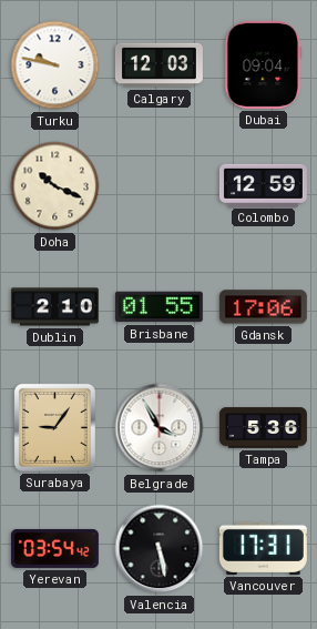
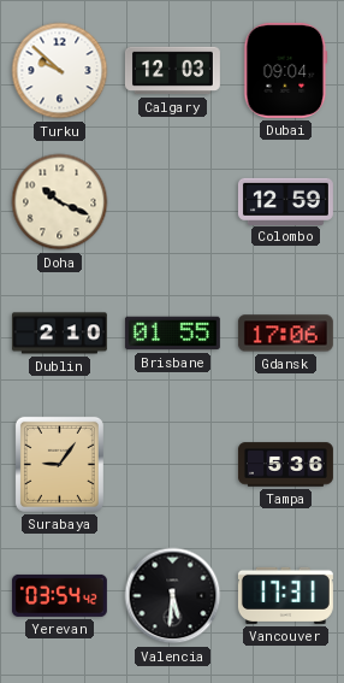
Turku: 9:47 -> 9:52
Belgrade: 3:55 -> none
Valencia: 5:28 -> 5:31
